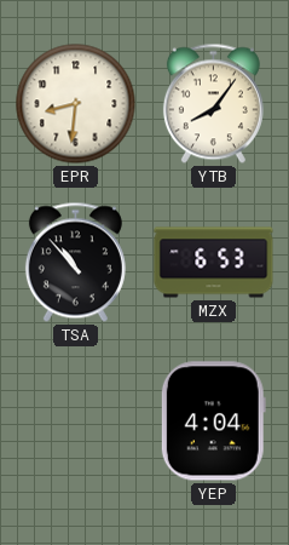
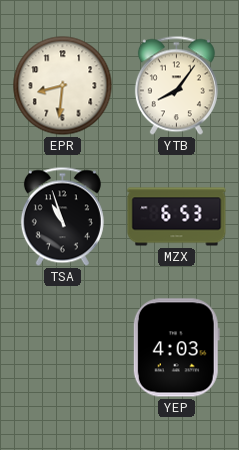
TSA: 10:53 -> 10:57
YEP: 4:04 -> 4:03
